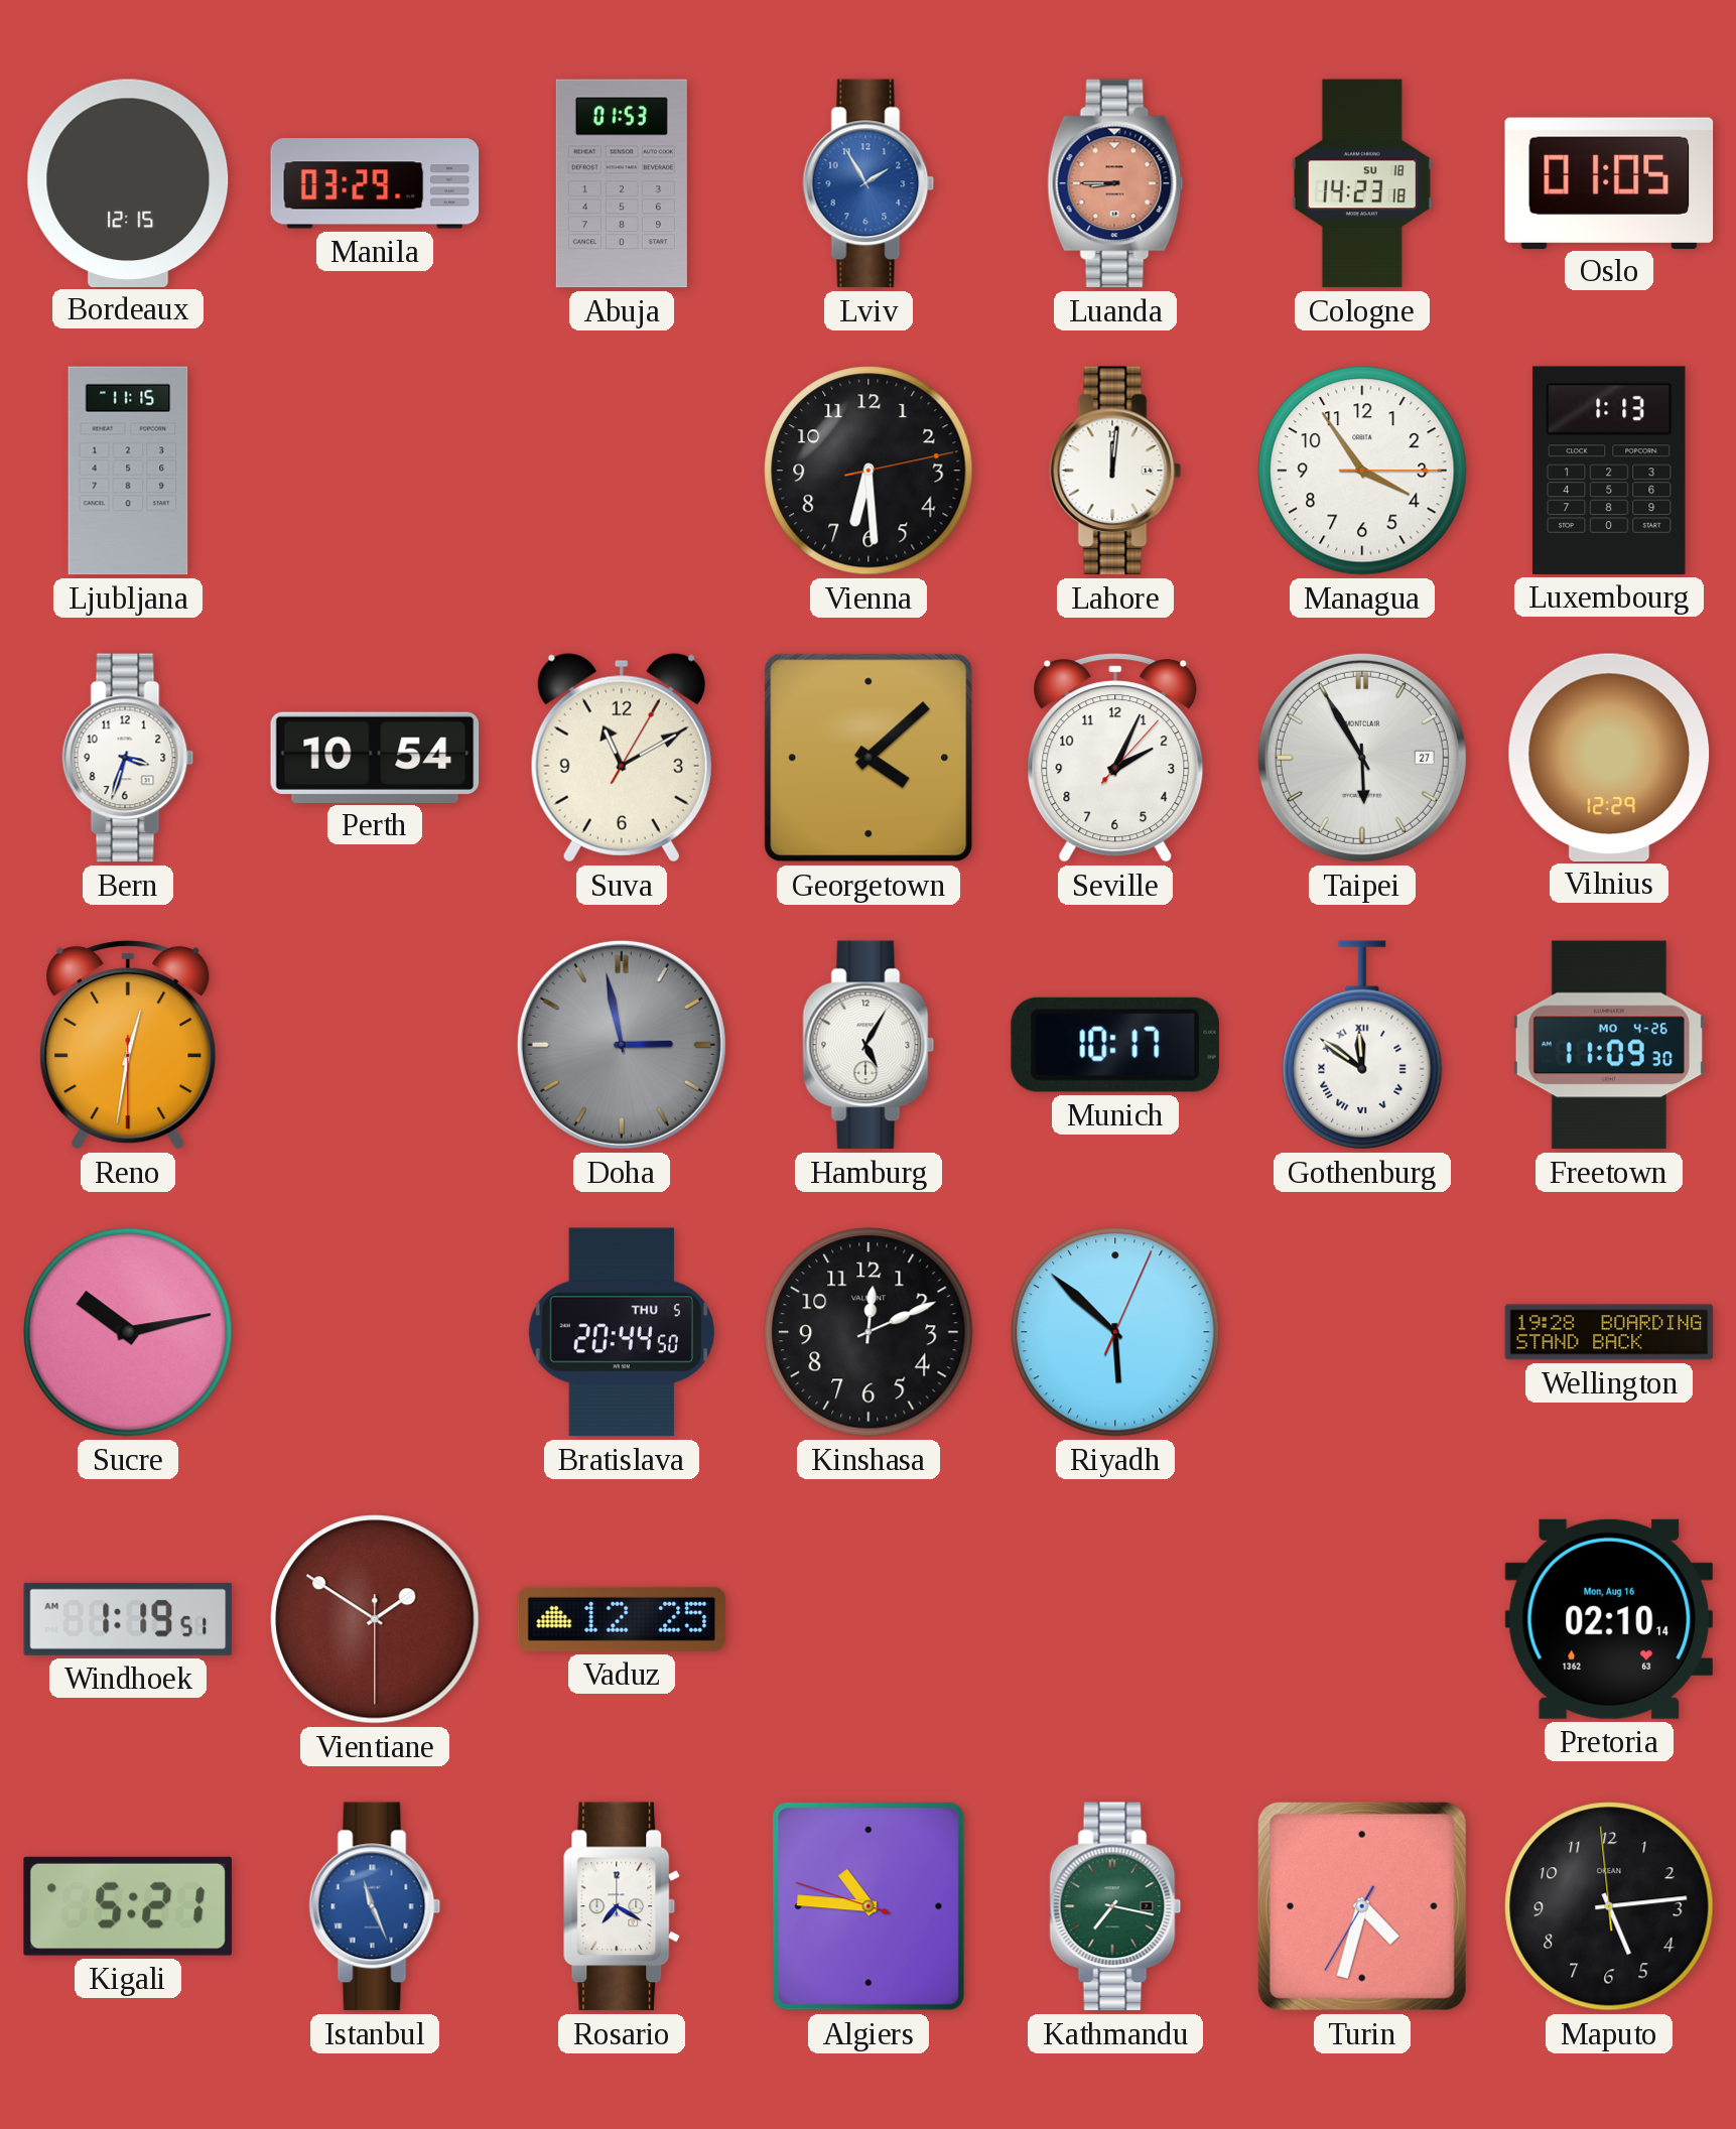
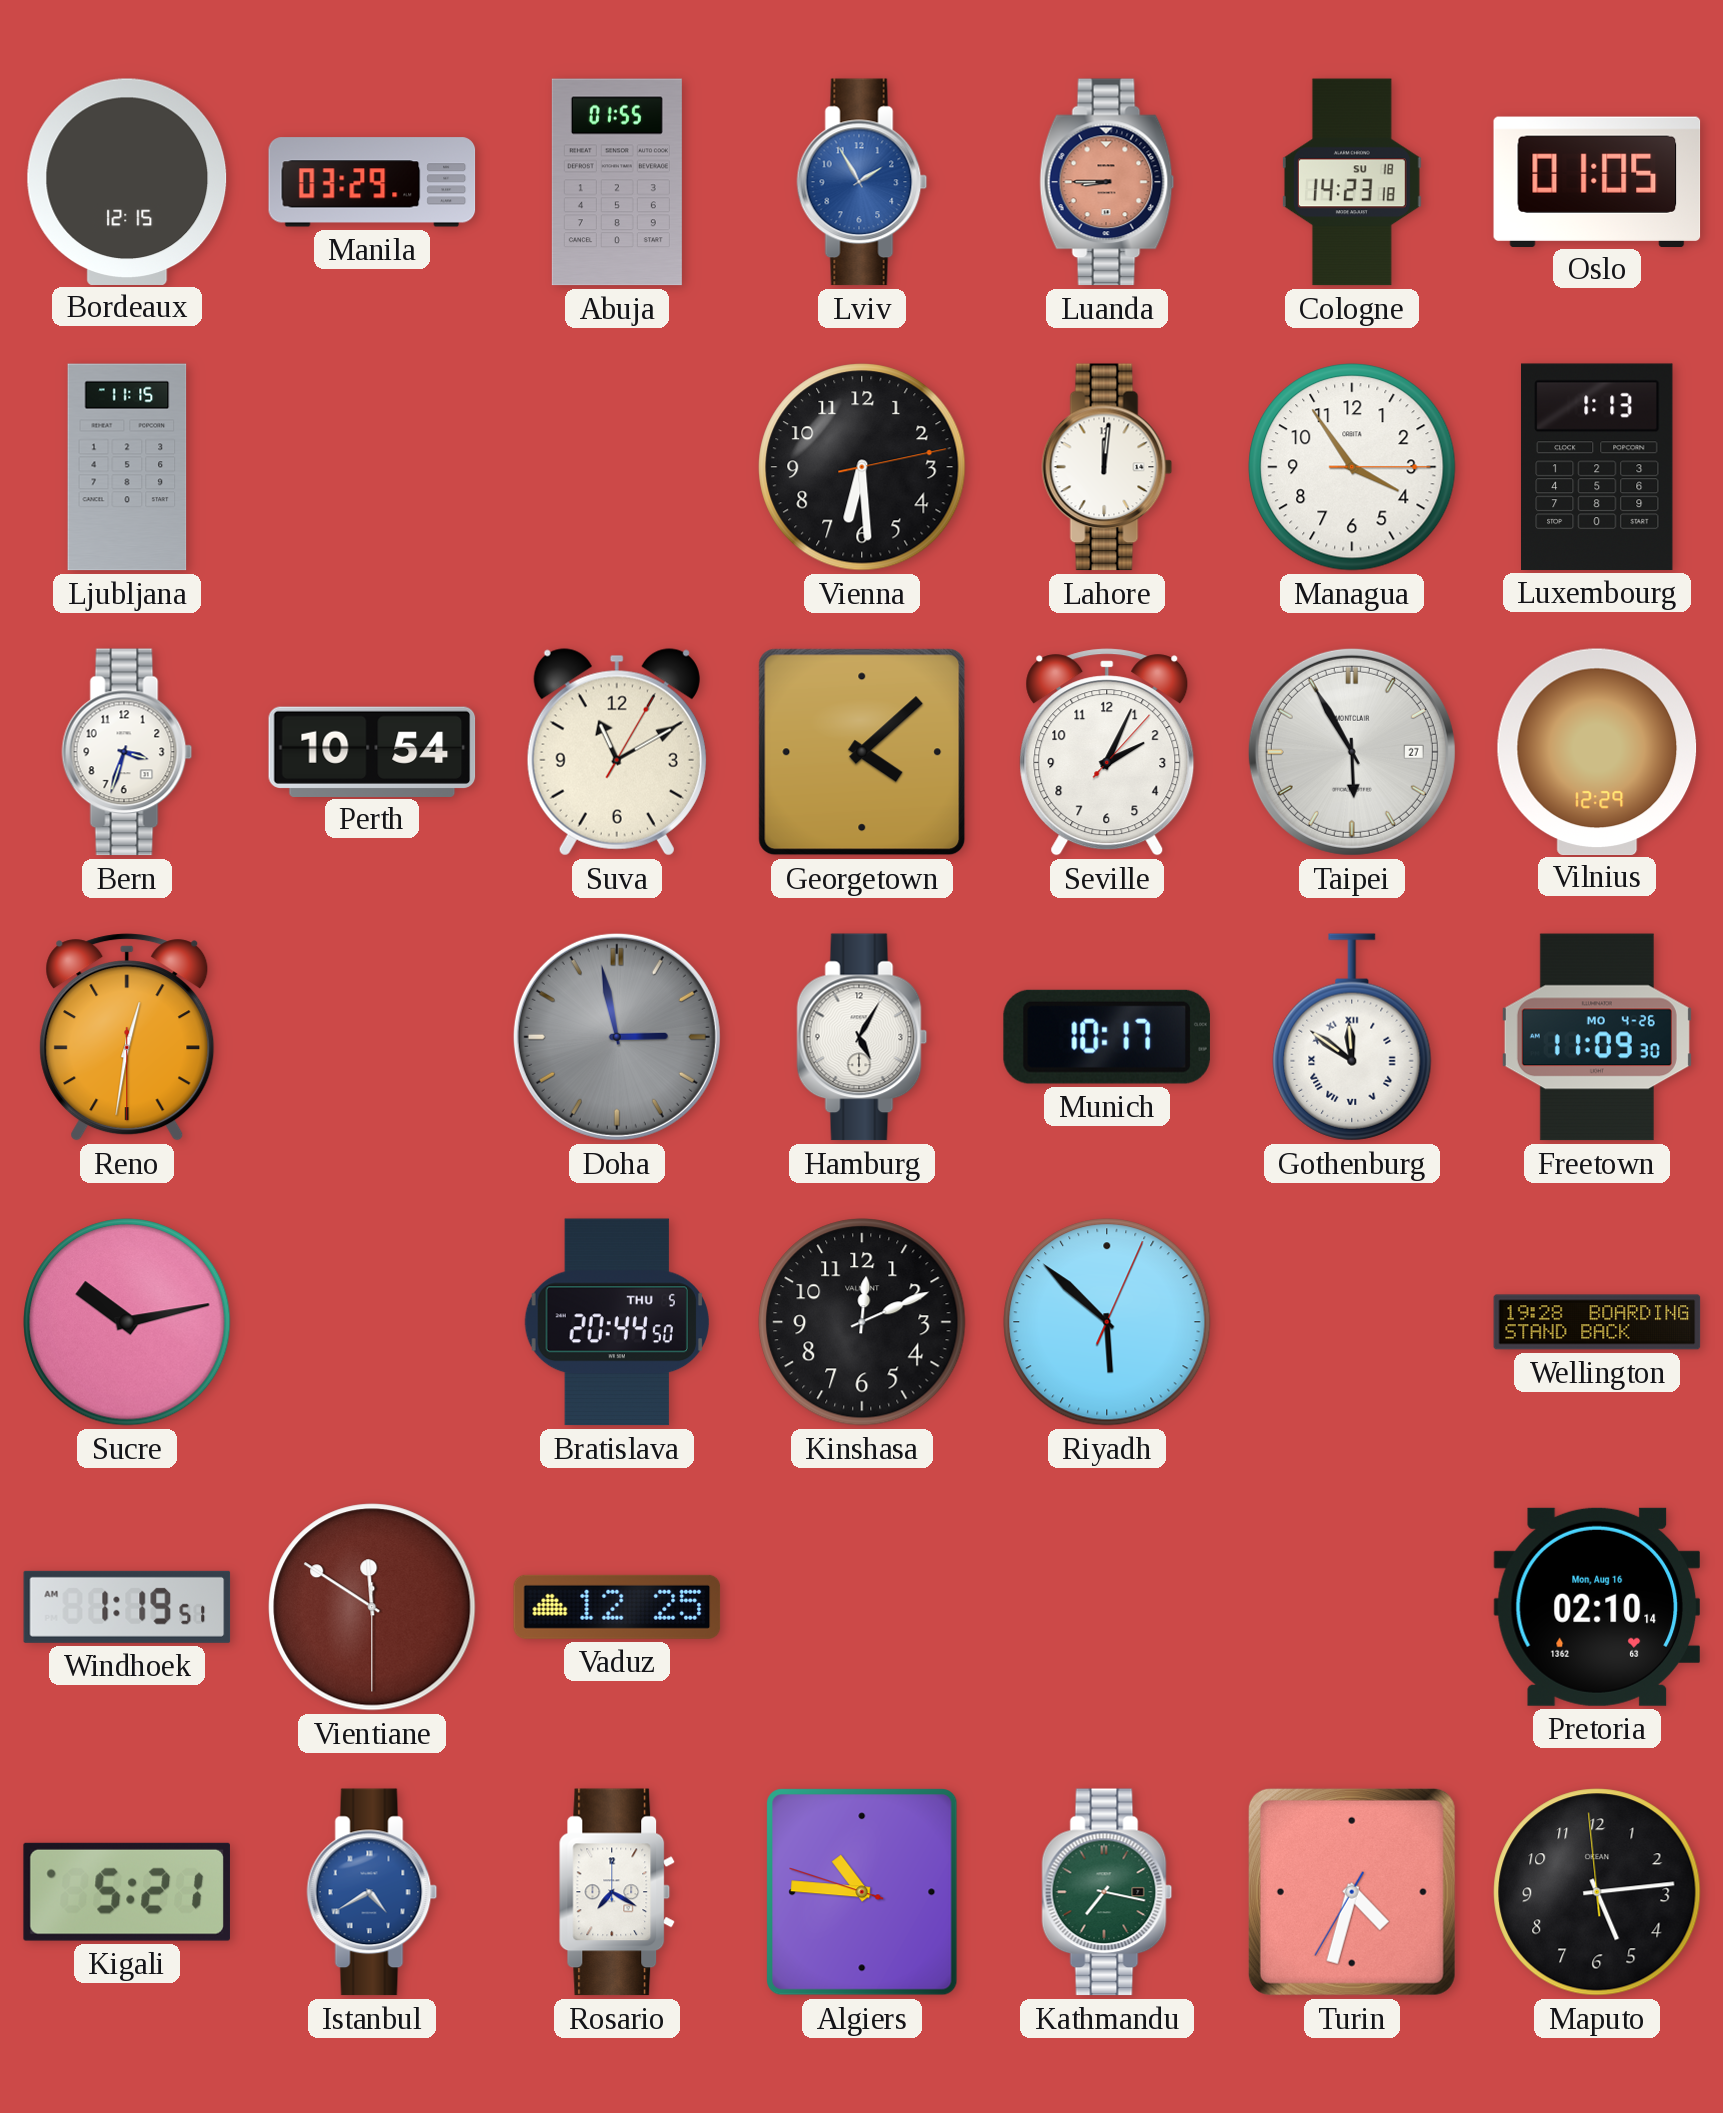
Abuja: 01:53 -> 01:55
Vientiane: 1:50 -> 11:50
Istanbul: 11:26 -> 4:40
